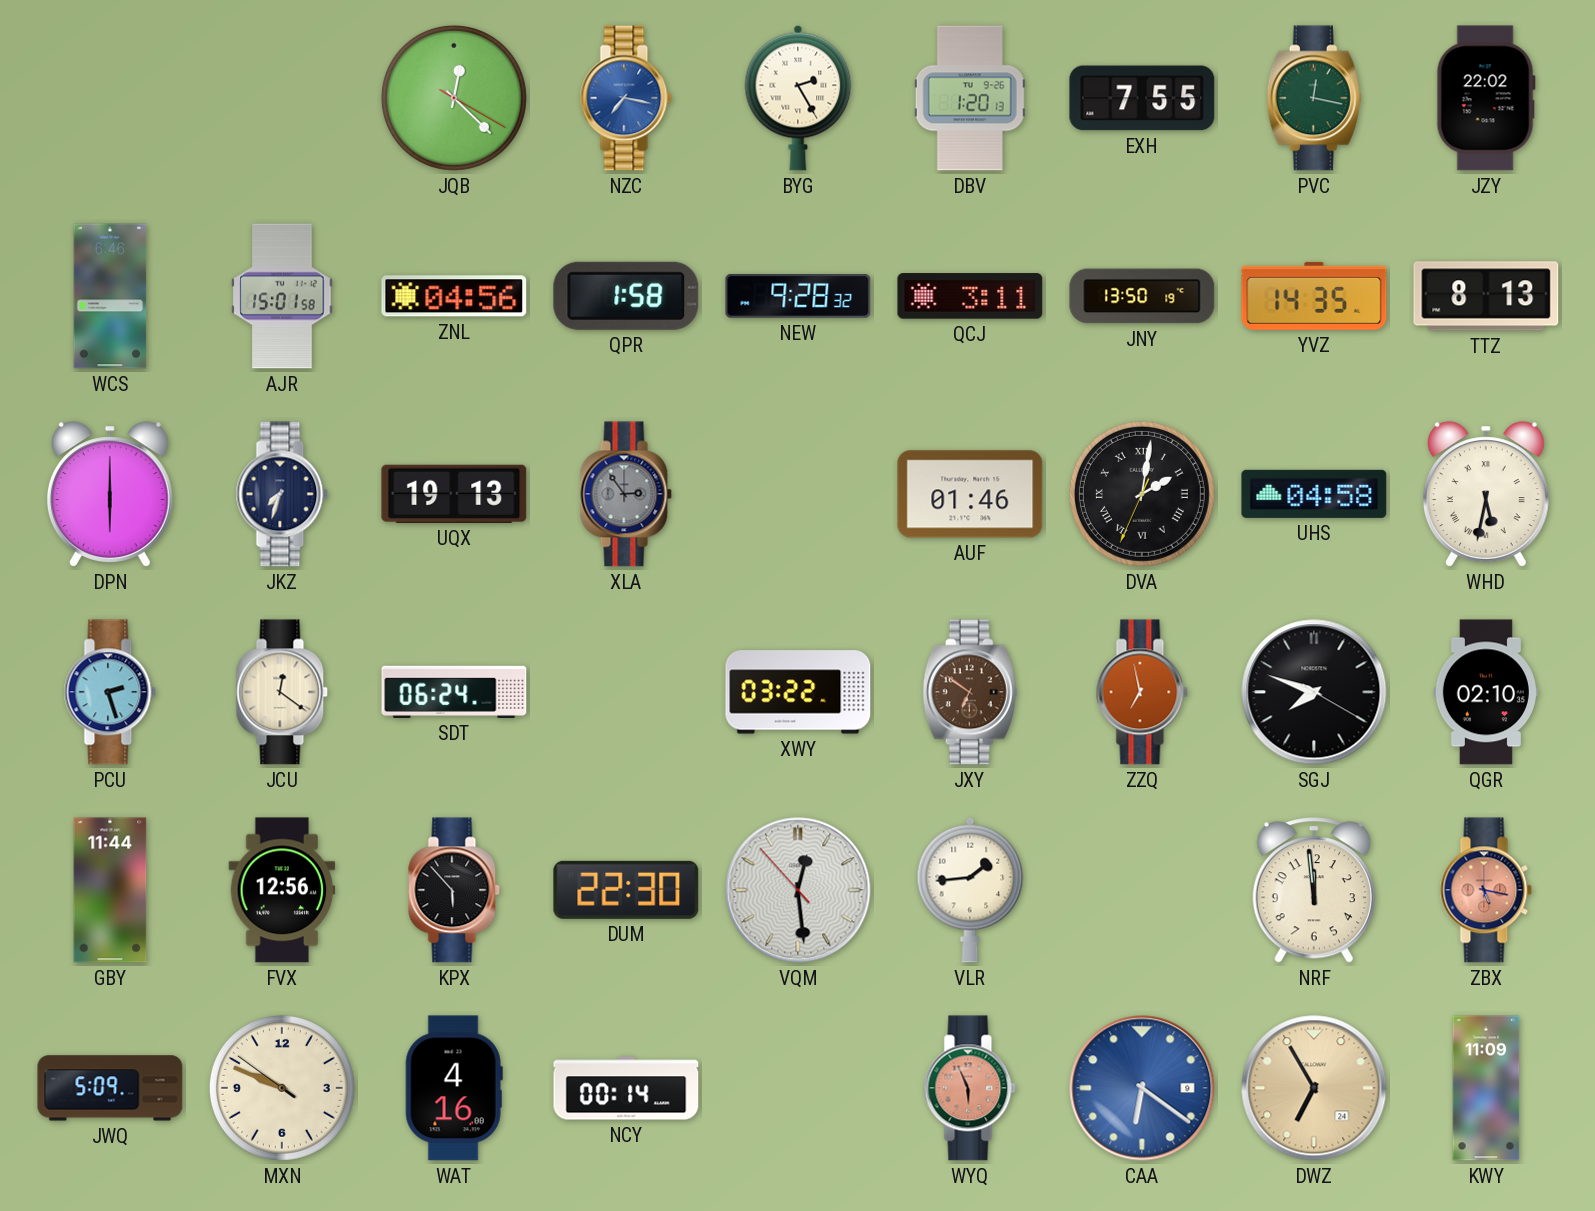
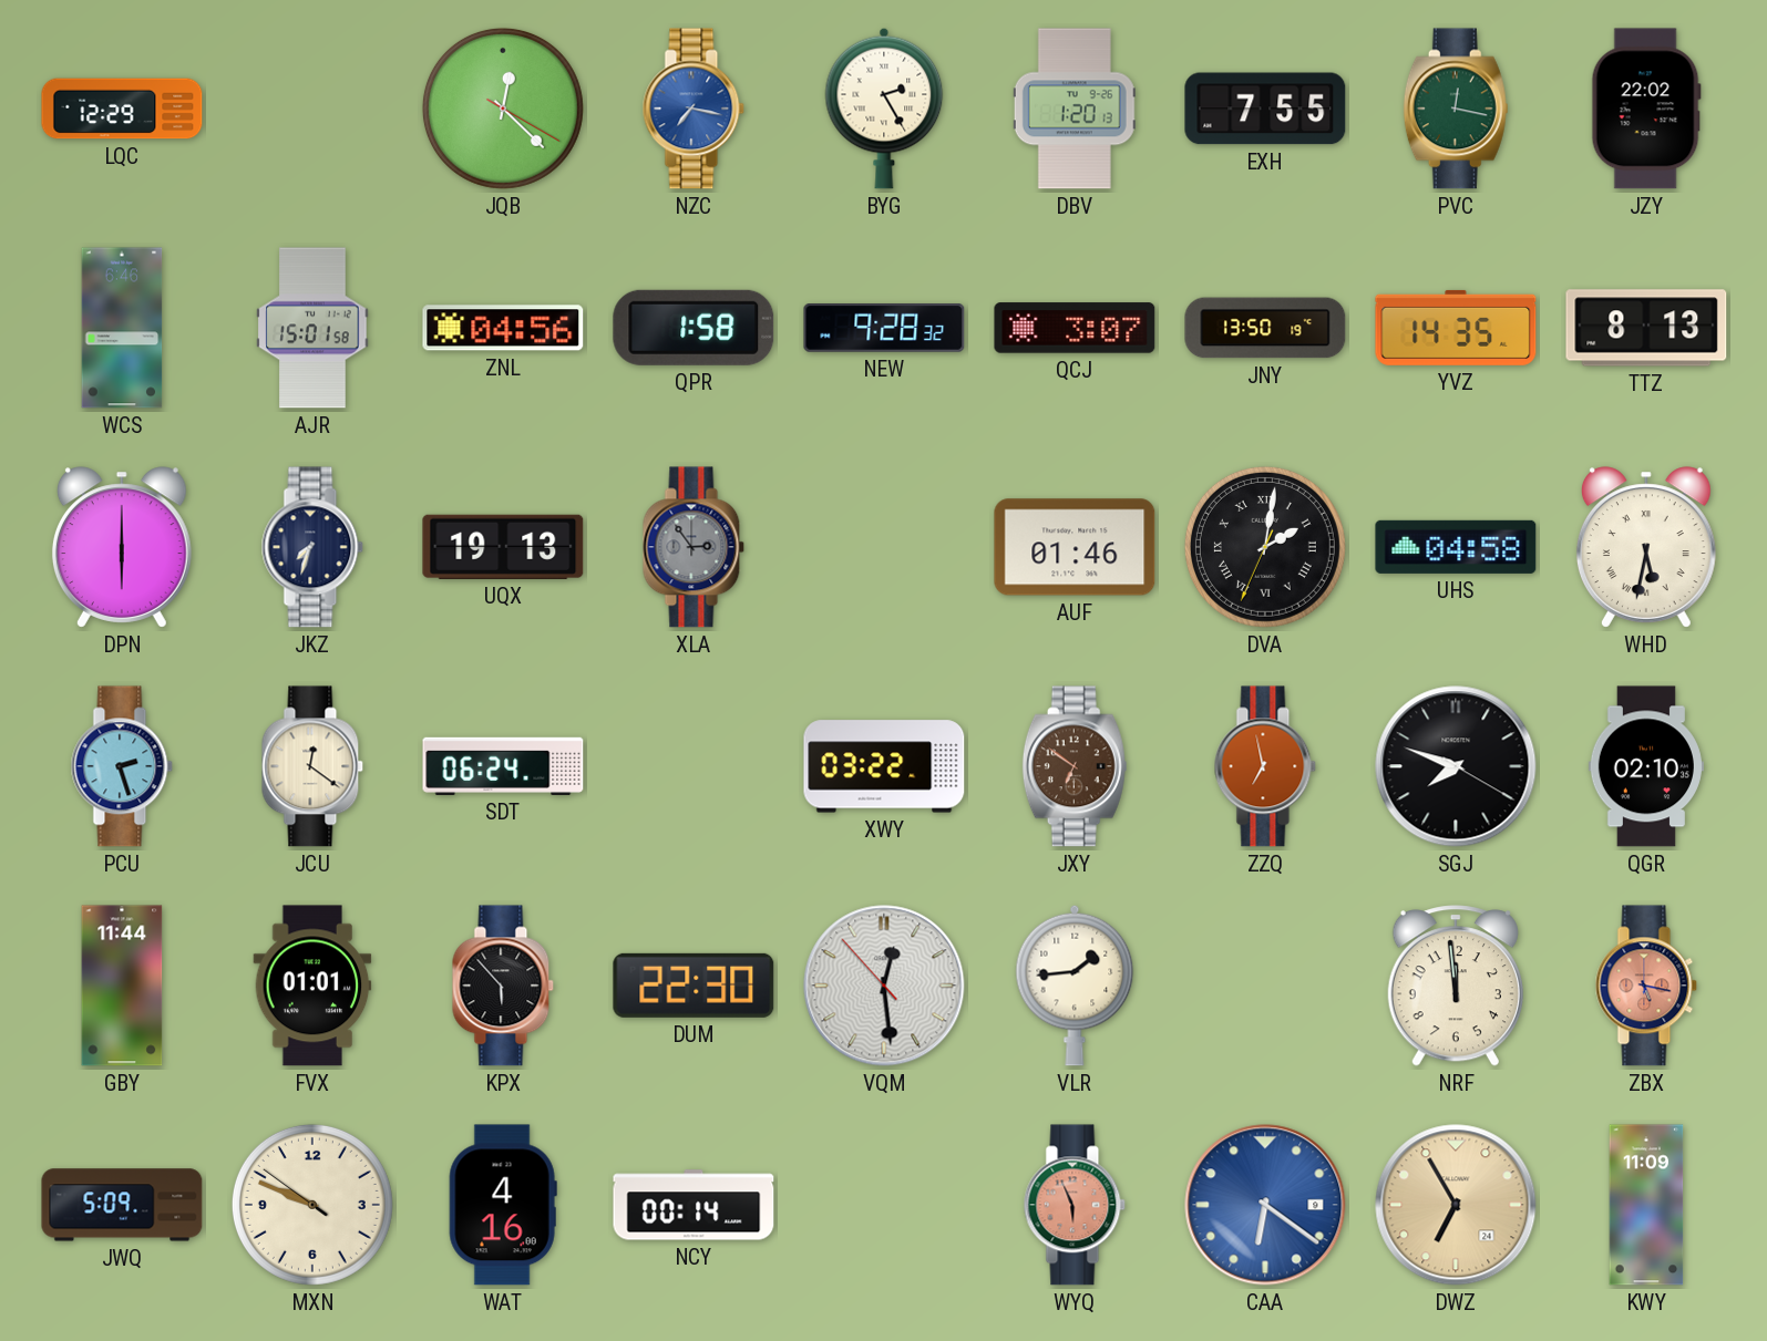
LQC: none -> 12:29
QCJ: 3:11 -> 3:07
FVX: 12:56 -> 01:01
